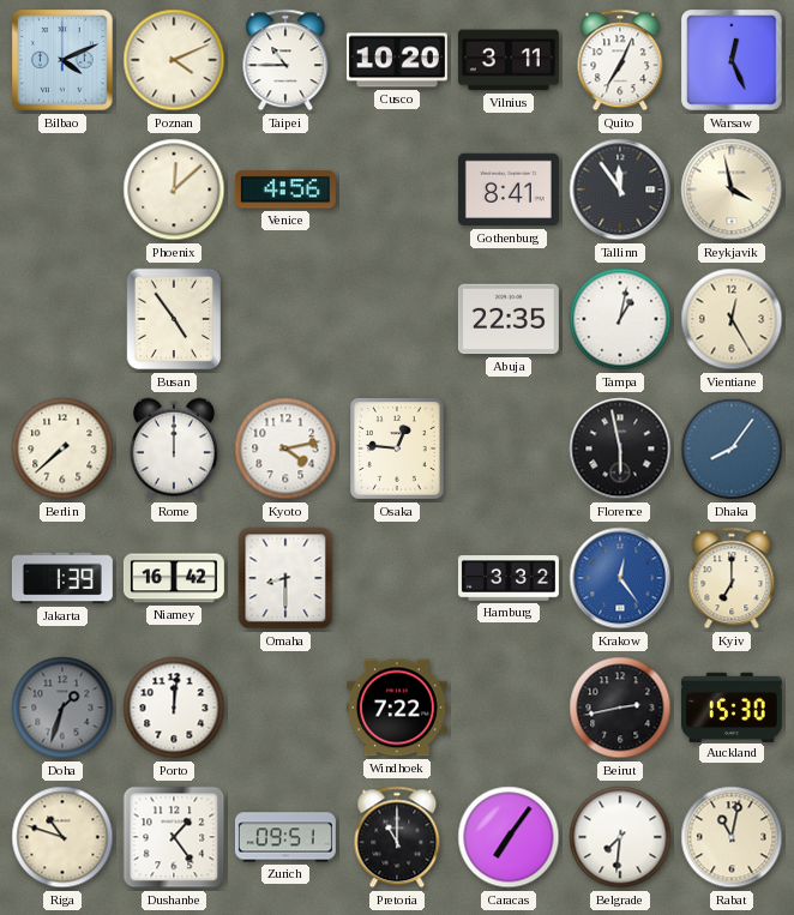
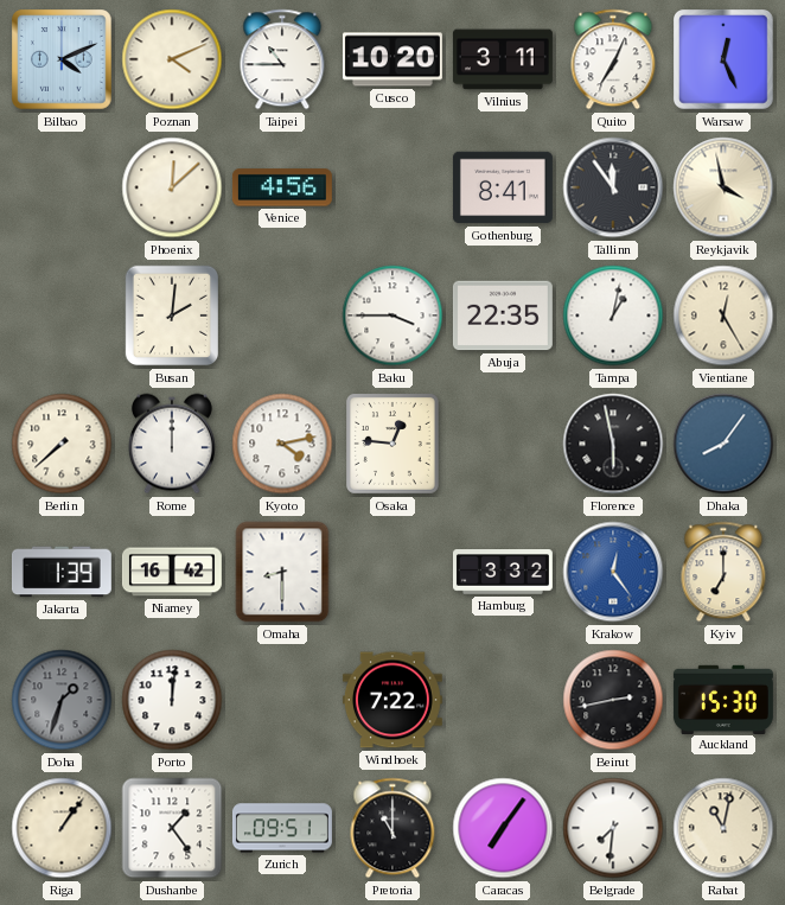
Busan: 4:54 -> 2:01
Baku: none -> 3:45
Riga: 10:48 -> 1:06
